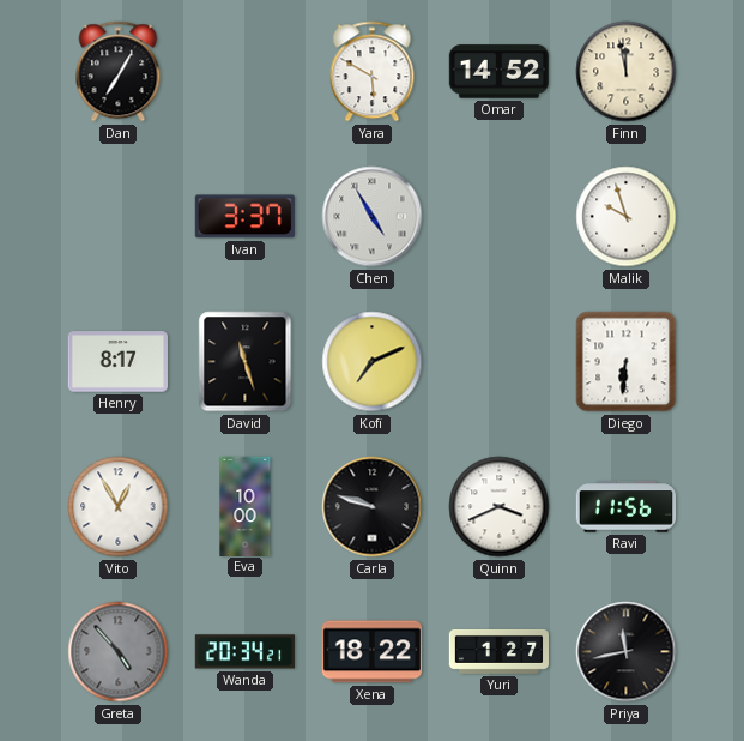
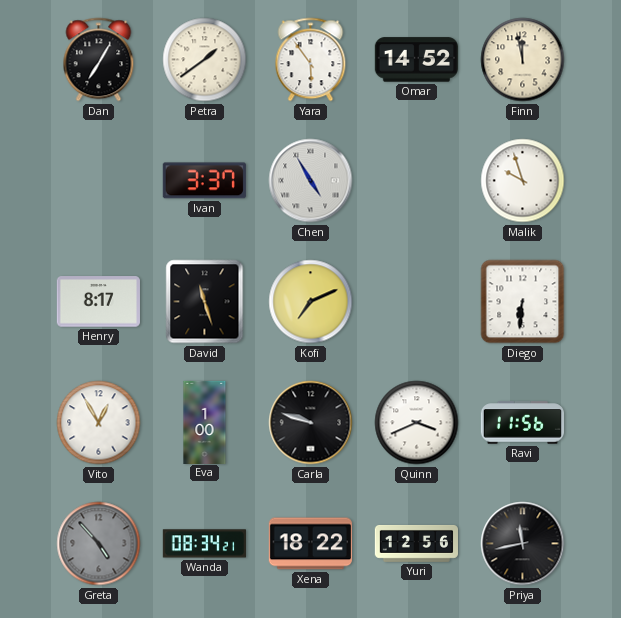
Petra: none -> 1:39
Yara: 5:50 -> 5:54
Eva: 10:00 -> 1:00
Wanda: 20:34 -> 08:34
Yuri: 1:27 -> 12:56
